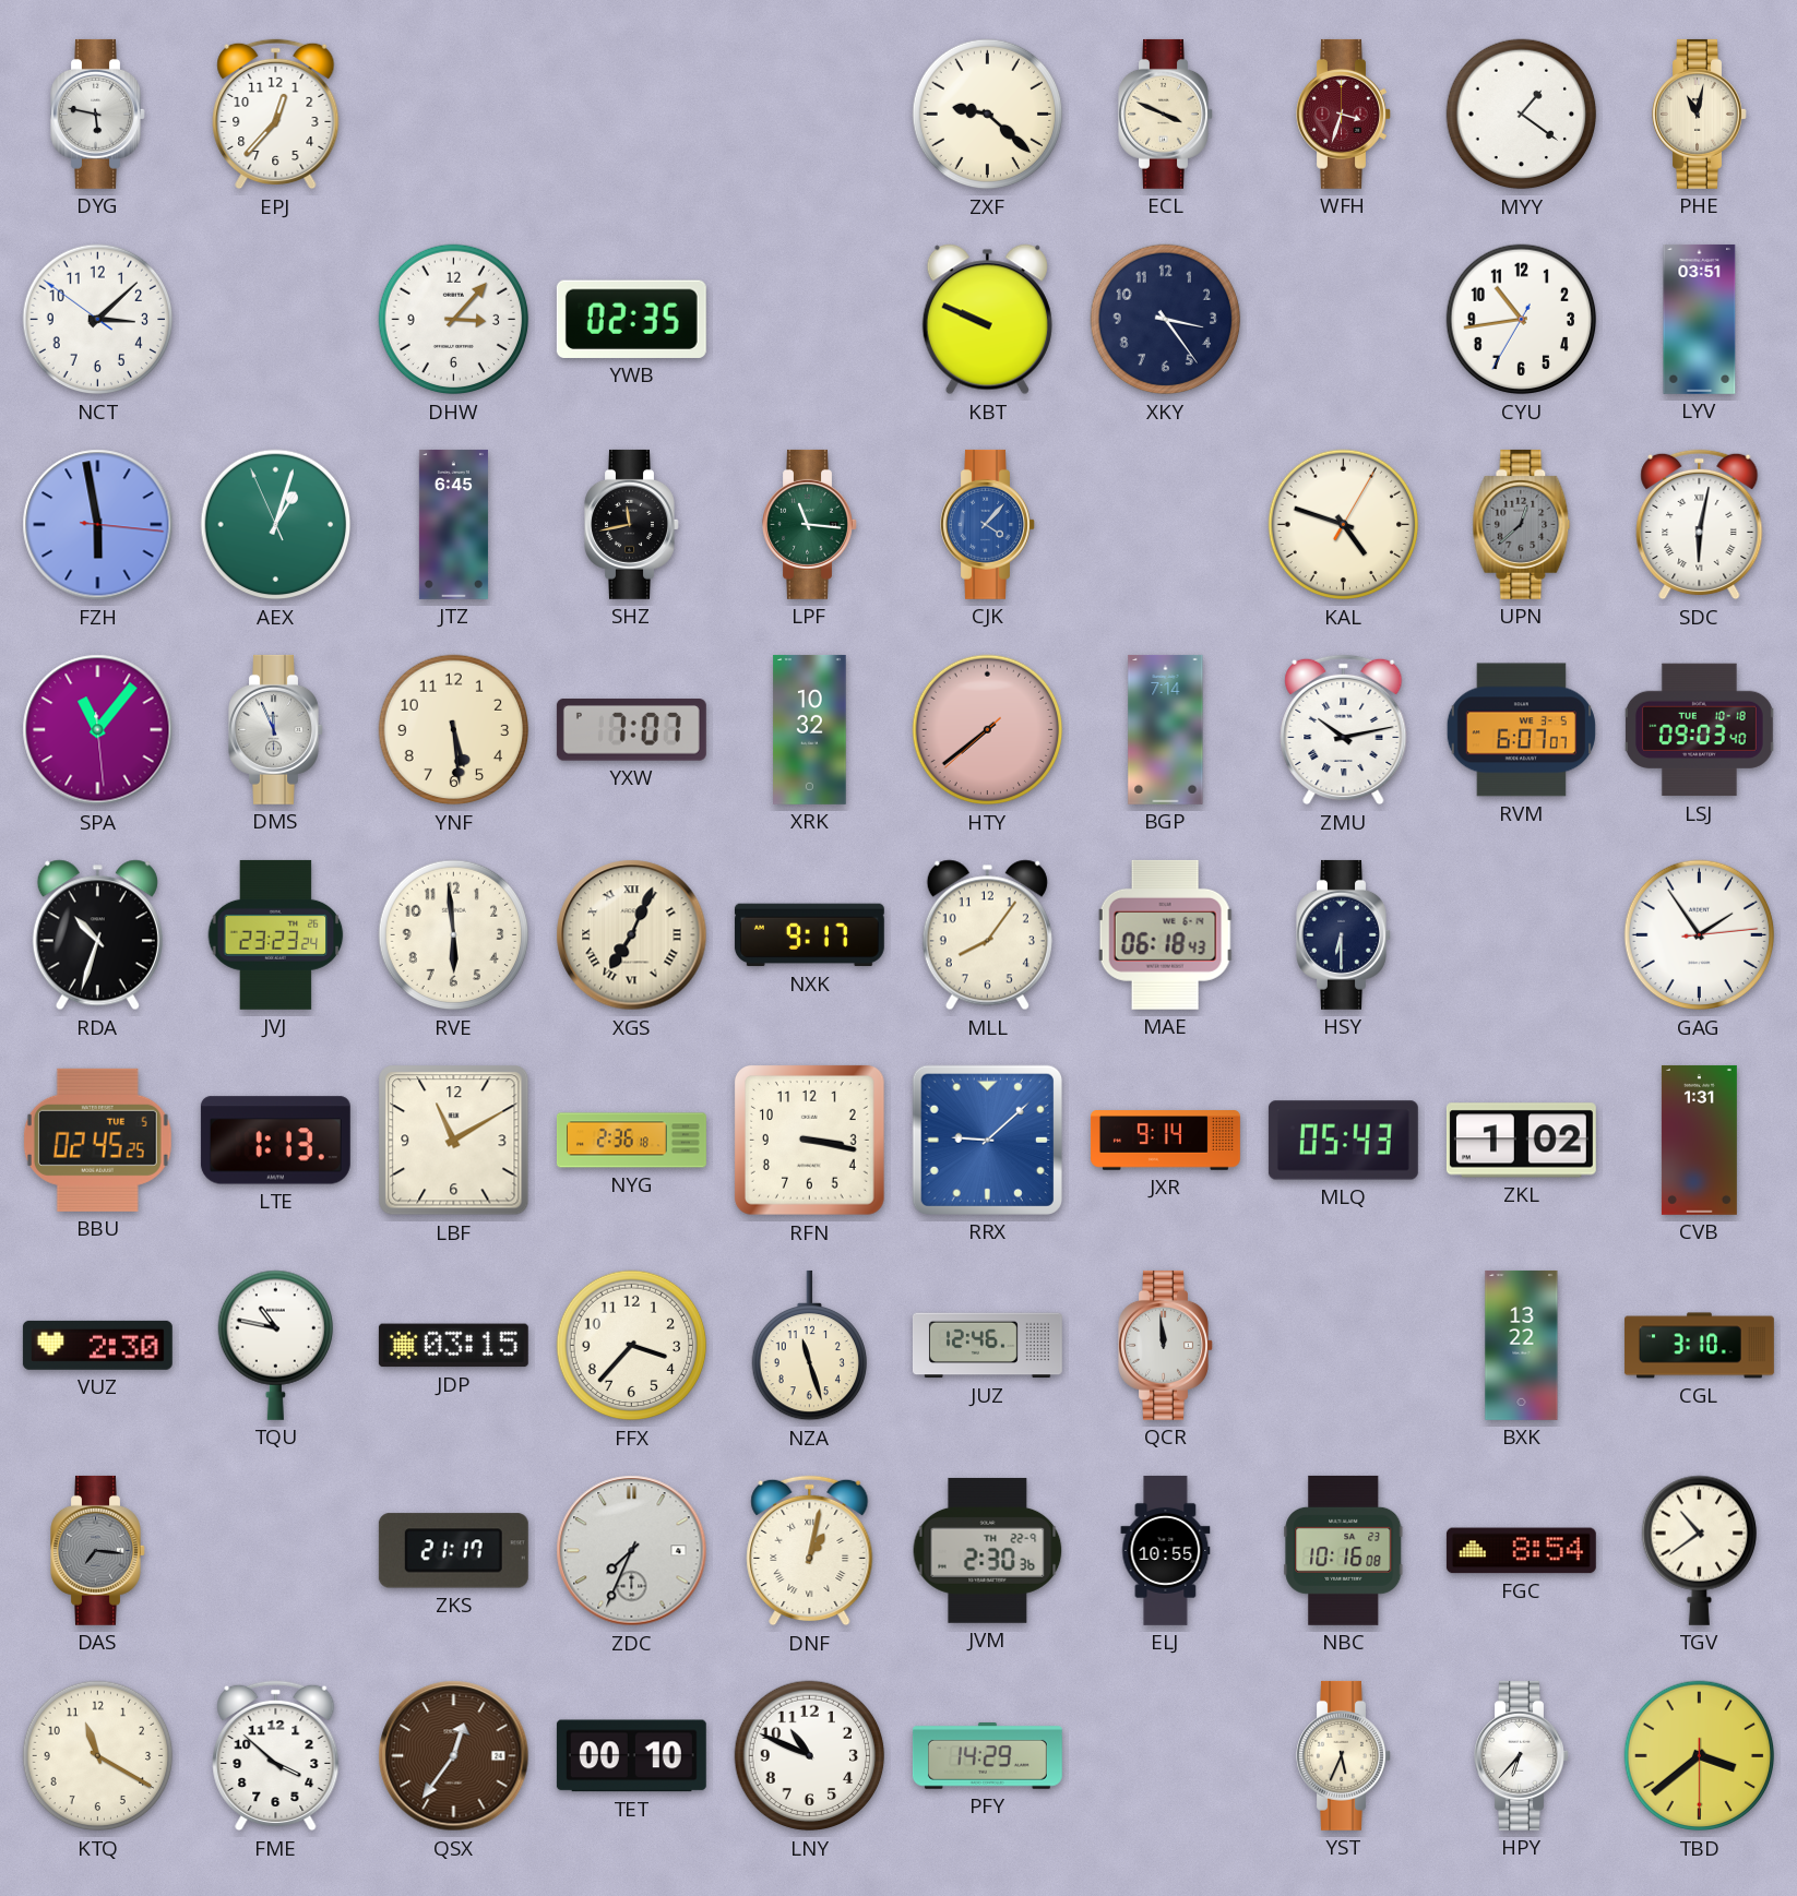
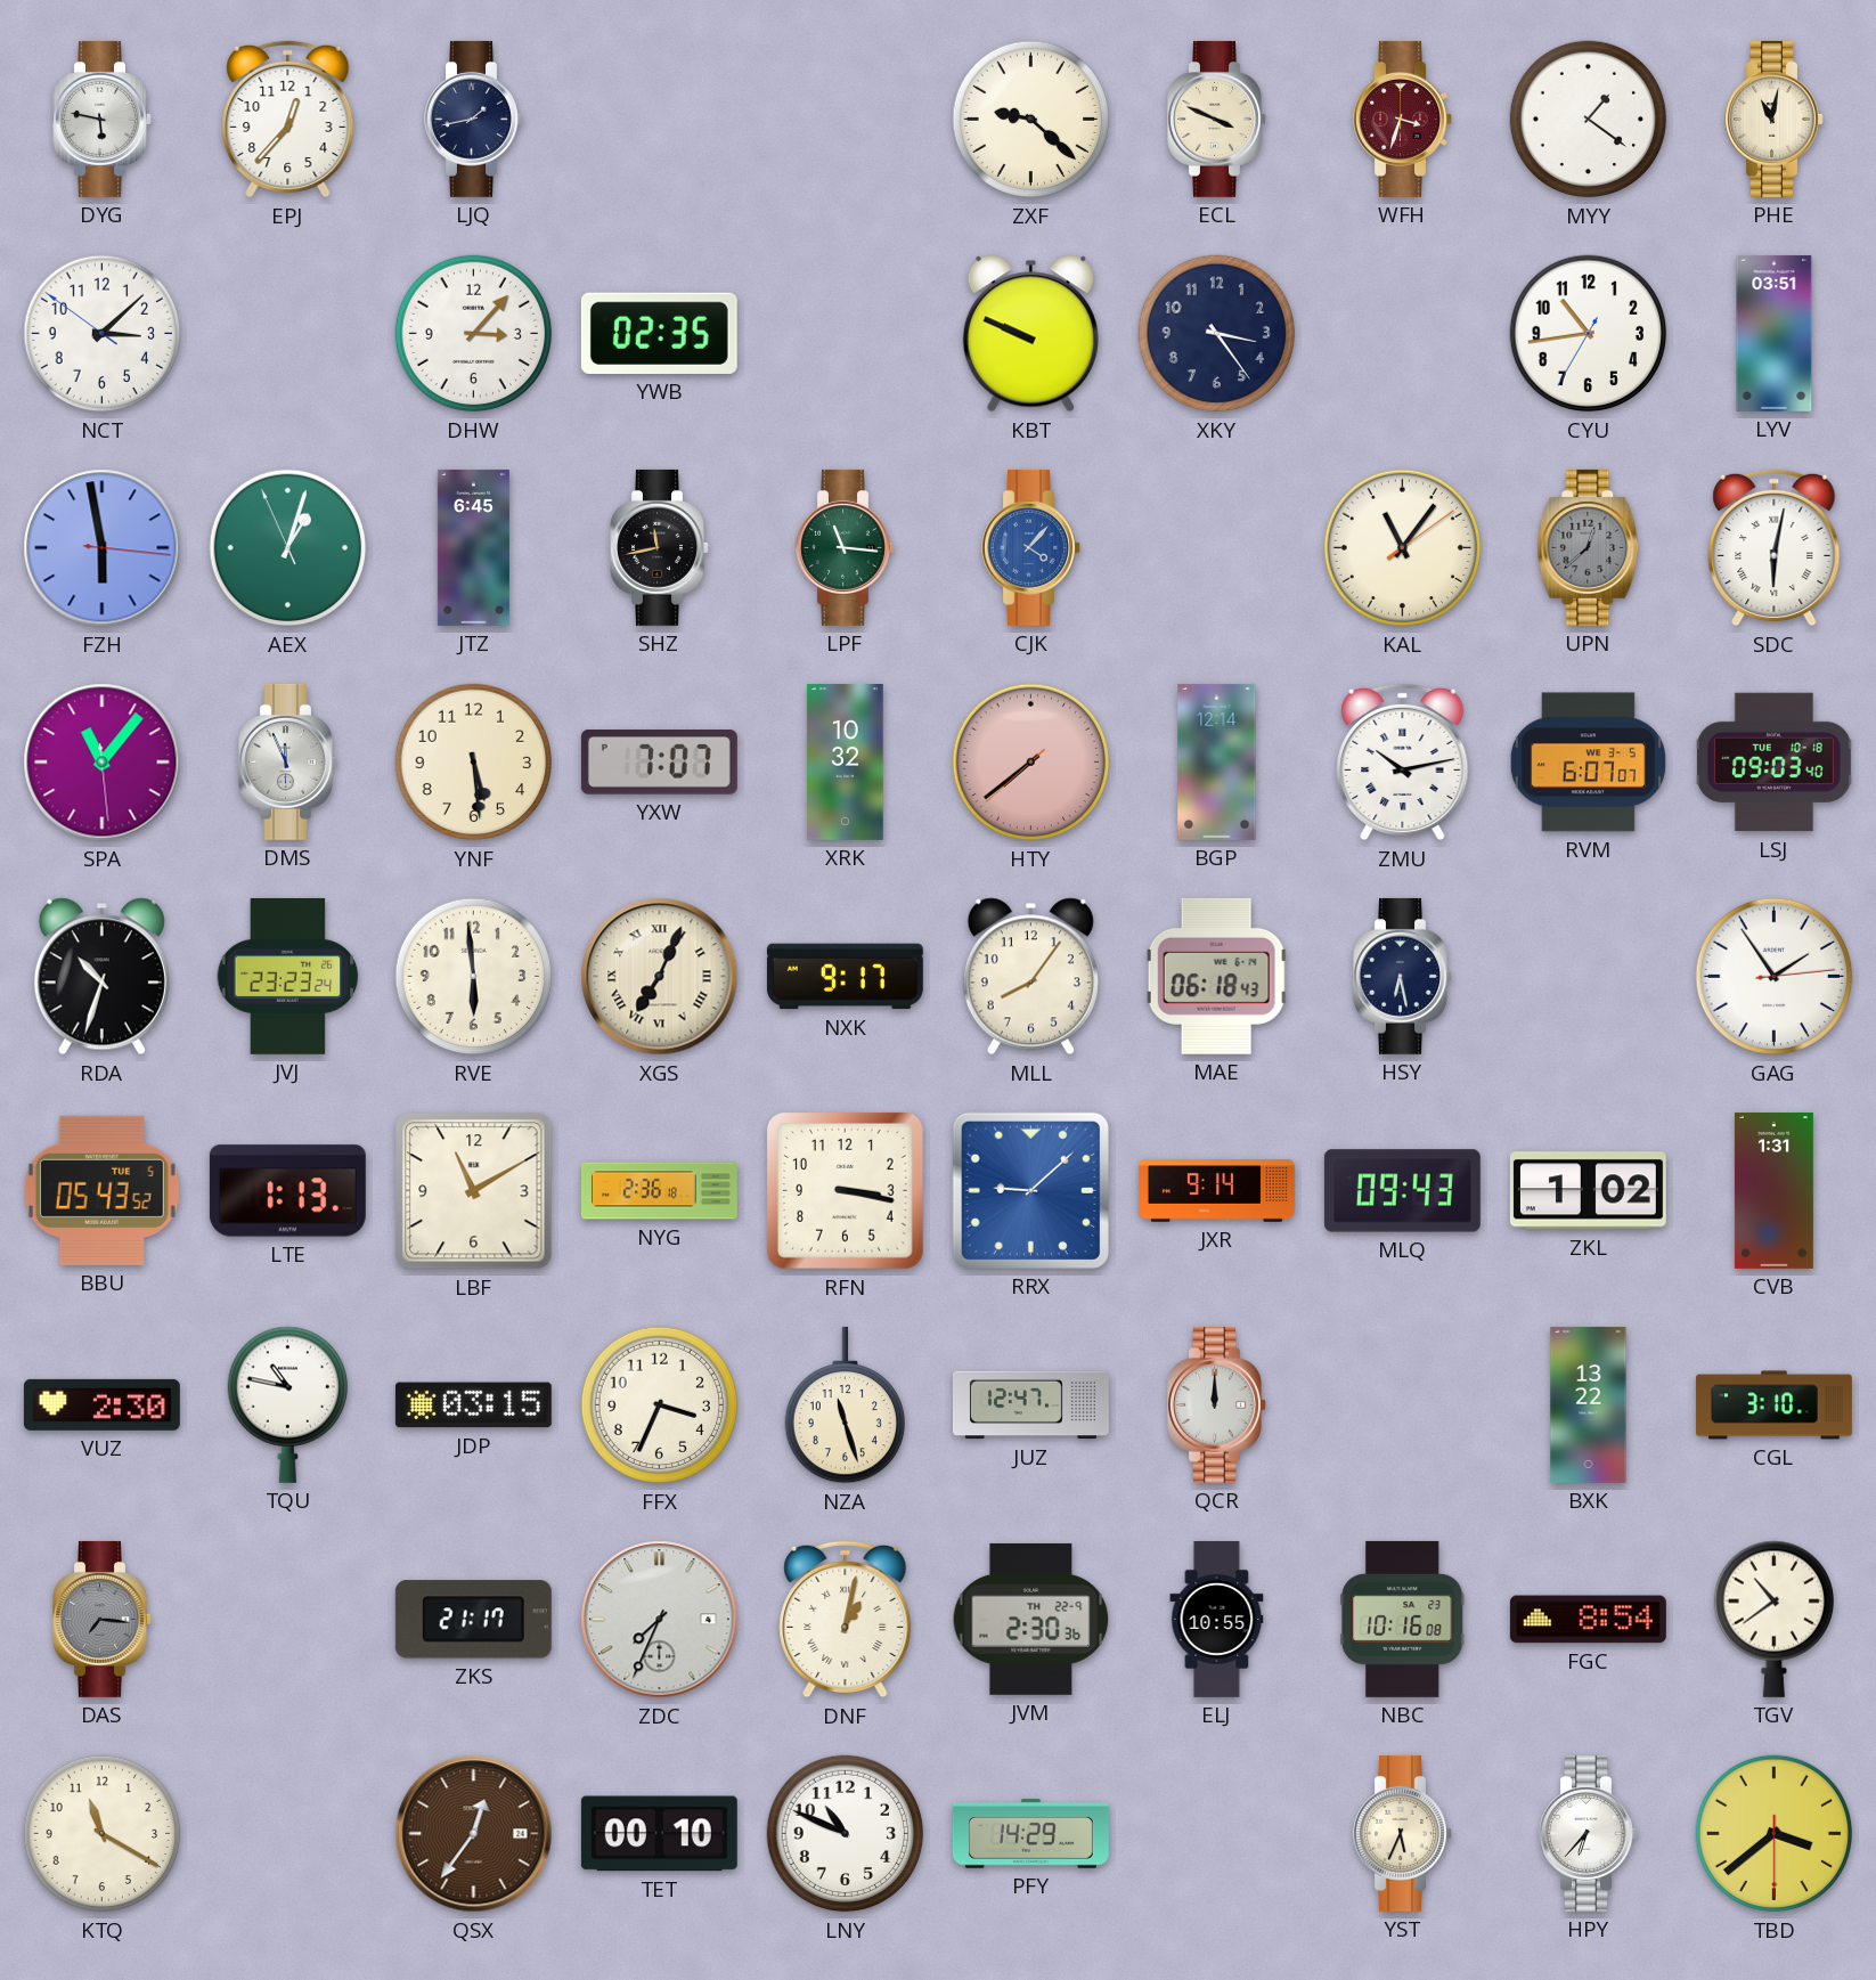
LJQ: none -> 1:43
KAL: 4:48 -> 11:06
BGP: 7:14 -> 12:14
HSY: 6:30 -> 6:28
BBU: 02:45 -> 05:43
MLQ: 05:43 -> 09:43
FFX: 3:37 -> 3:34
JUZ: 12:46 -> 12:47
QCR: 11:59 -> 12:00
FME: 3:52 -> none
